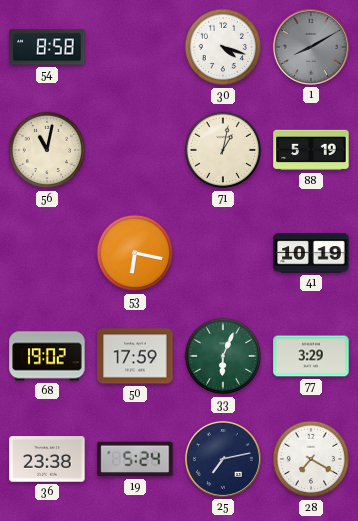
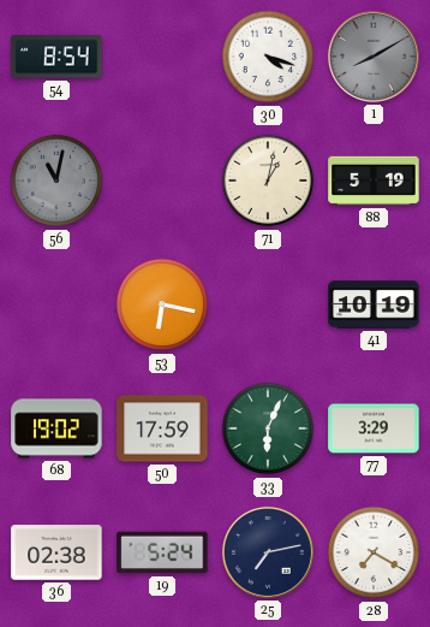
54: 8:58 -> 8:54
56 dial: cream -> grey
36: 23:38 -> 02:38
